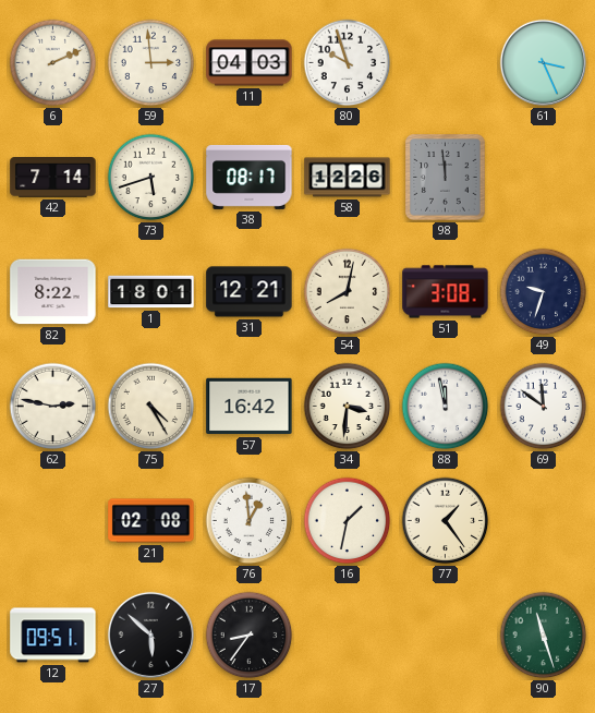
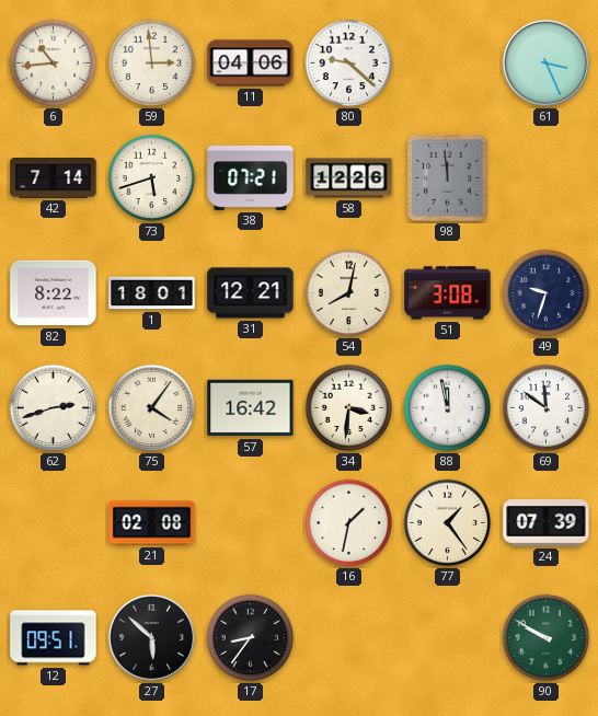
6: 2:11 -> 10:44
11: 04:03 -> 04:06
80: 9:57 -> 9:22
38: 08:17 -> 07:21
62: 2:47 -> 2:42
75: 4:25 -> 4:06
76: 12:59 -> none
24: none -> 07:39
90: 11:27 -> 9:50
